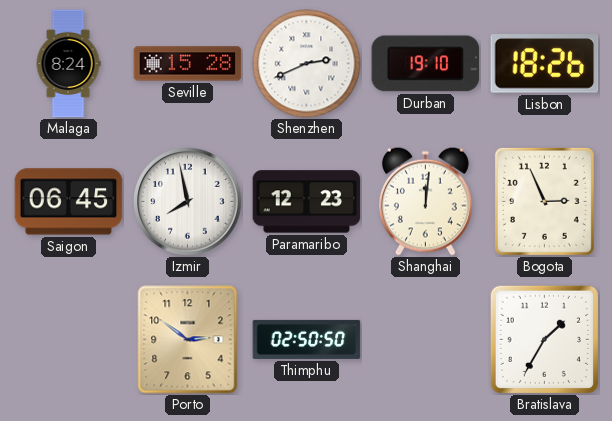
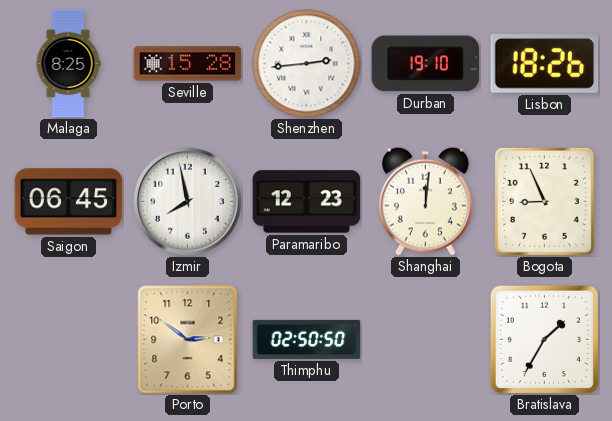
Malaga: 8:24 -> 8:25
Shenzhen: 2:41 -> 2:44
Bogota: 2:56 -> 8:56
